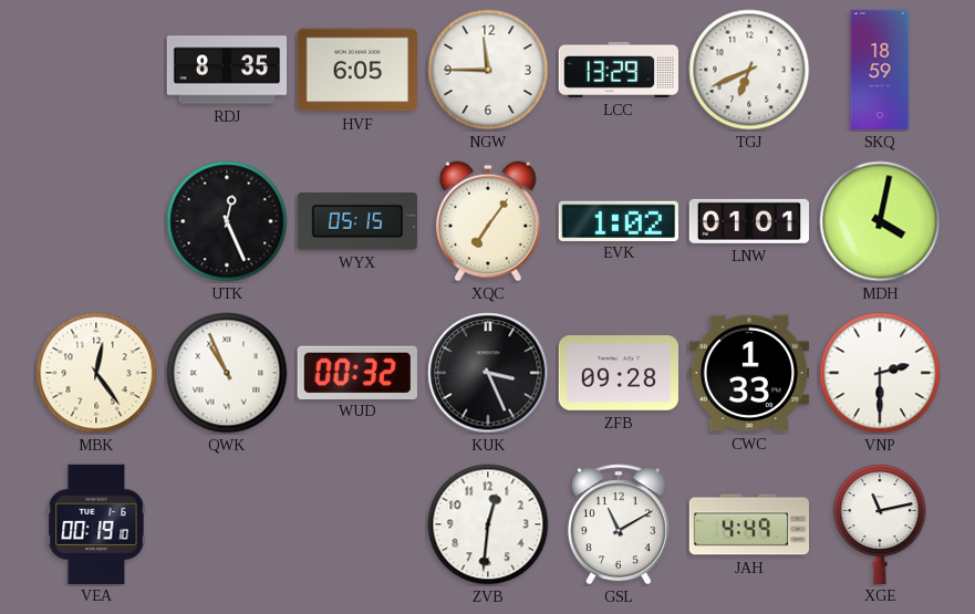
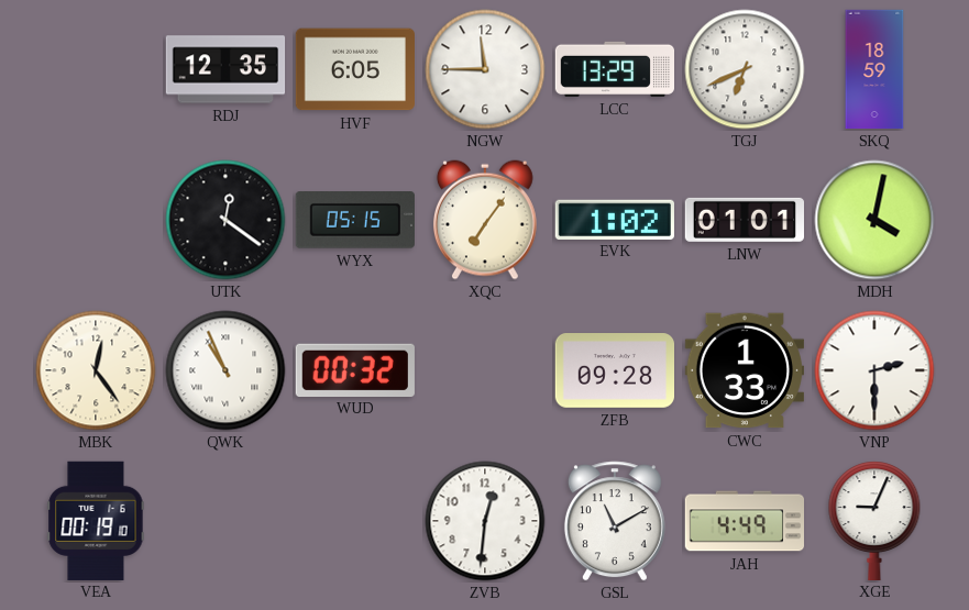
RDJ: 8:35 -> 12:35
UTK: 12:26 -> 12:21
KUK: 3:26 -> none
XGE: 11:13 -> 9:04
